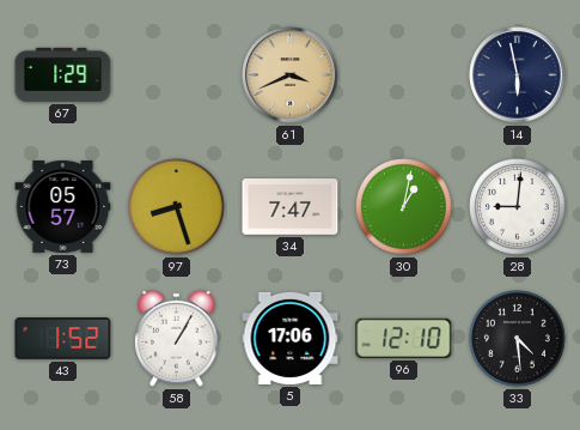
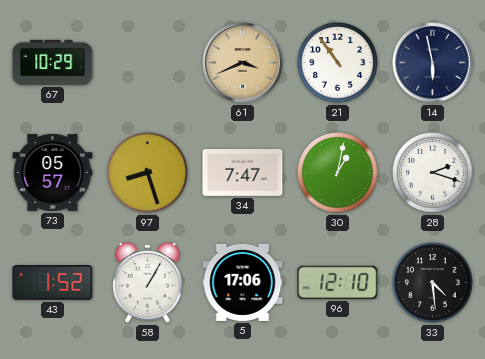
67: 1:29 -> 10:29
21: none -> 10:54
28: 9:01 -> 2:18
